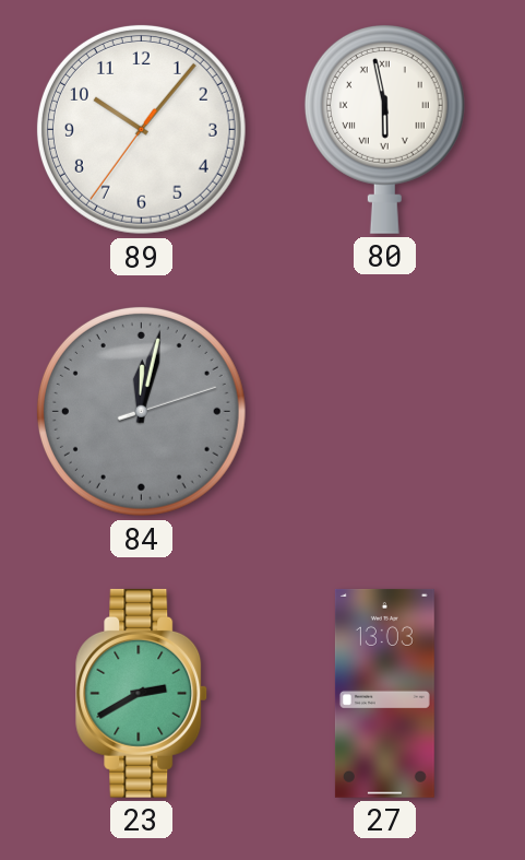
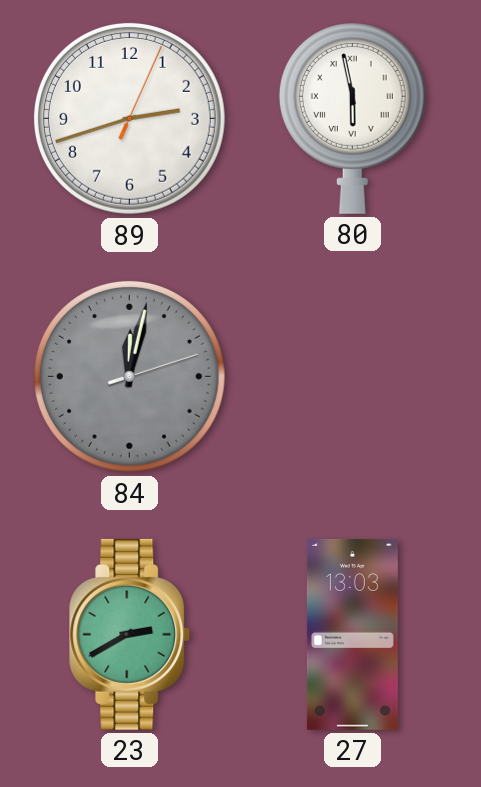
89: 10:06 -> 2:42
